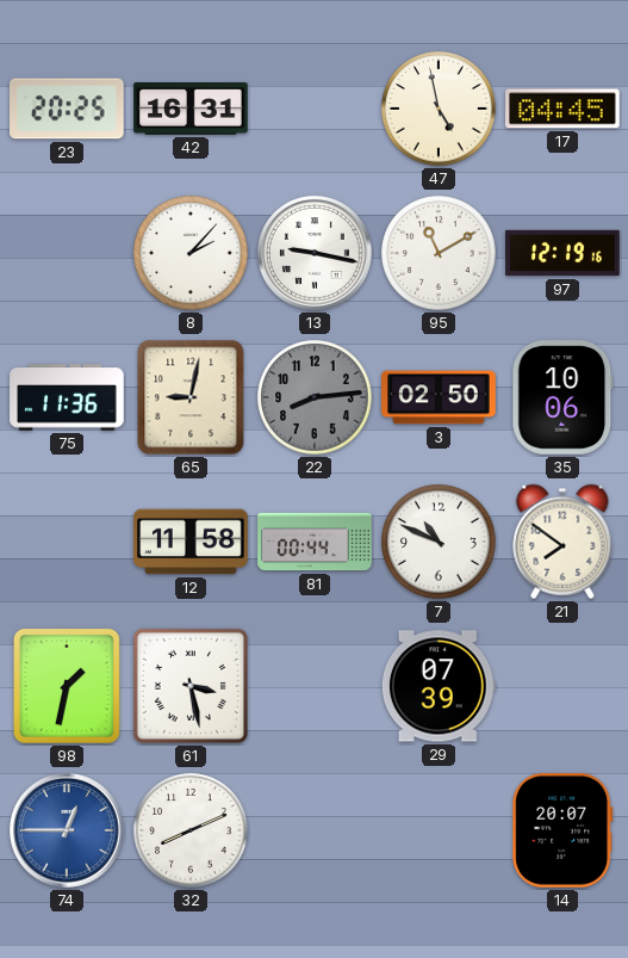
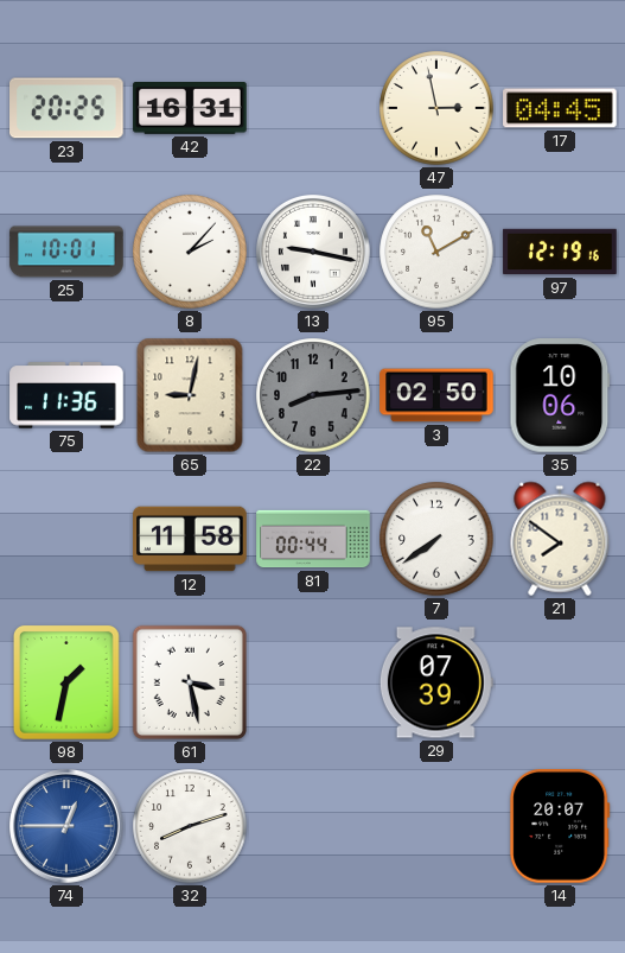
47: 4:58 -> 2:58
25: none -> 10:01
7: 10:49 -> 7:39
32: 8:11 -> 8:12
